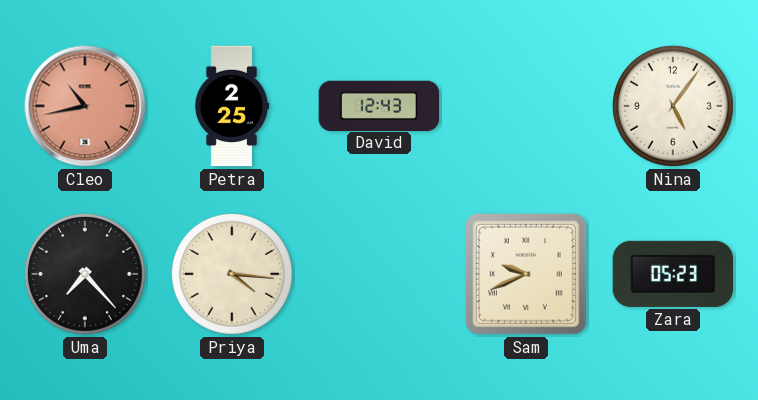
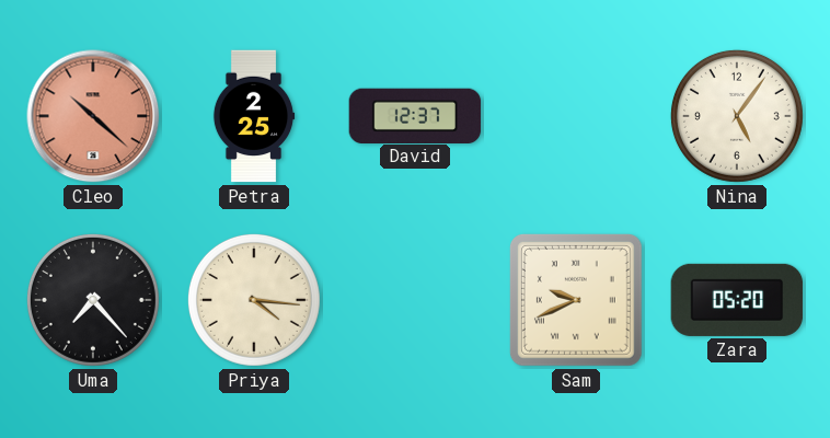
Cleo: 10:43 -> 10:22
David: 12:43 -> 12:37
Zara: 05:23 -> 05:20
